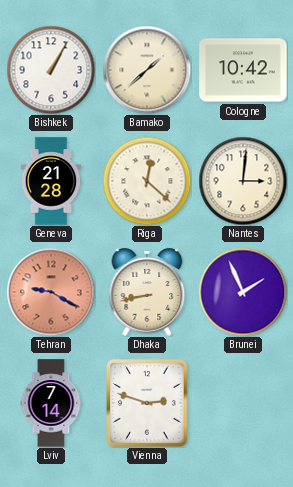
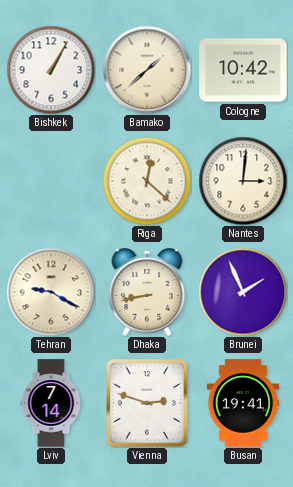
Geneva: 21:28 -> none
Tehran dial: salmon -> cream
Busan: none -> 19:41
